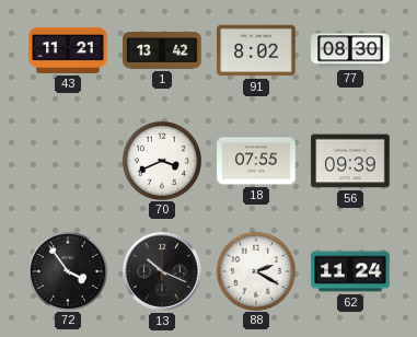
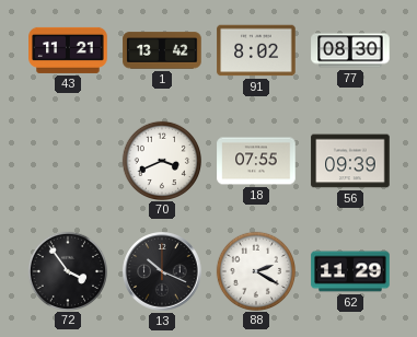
62: 11:24 -> 11:29
